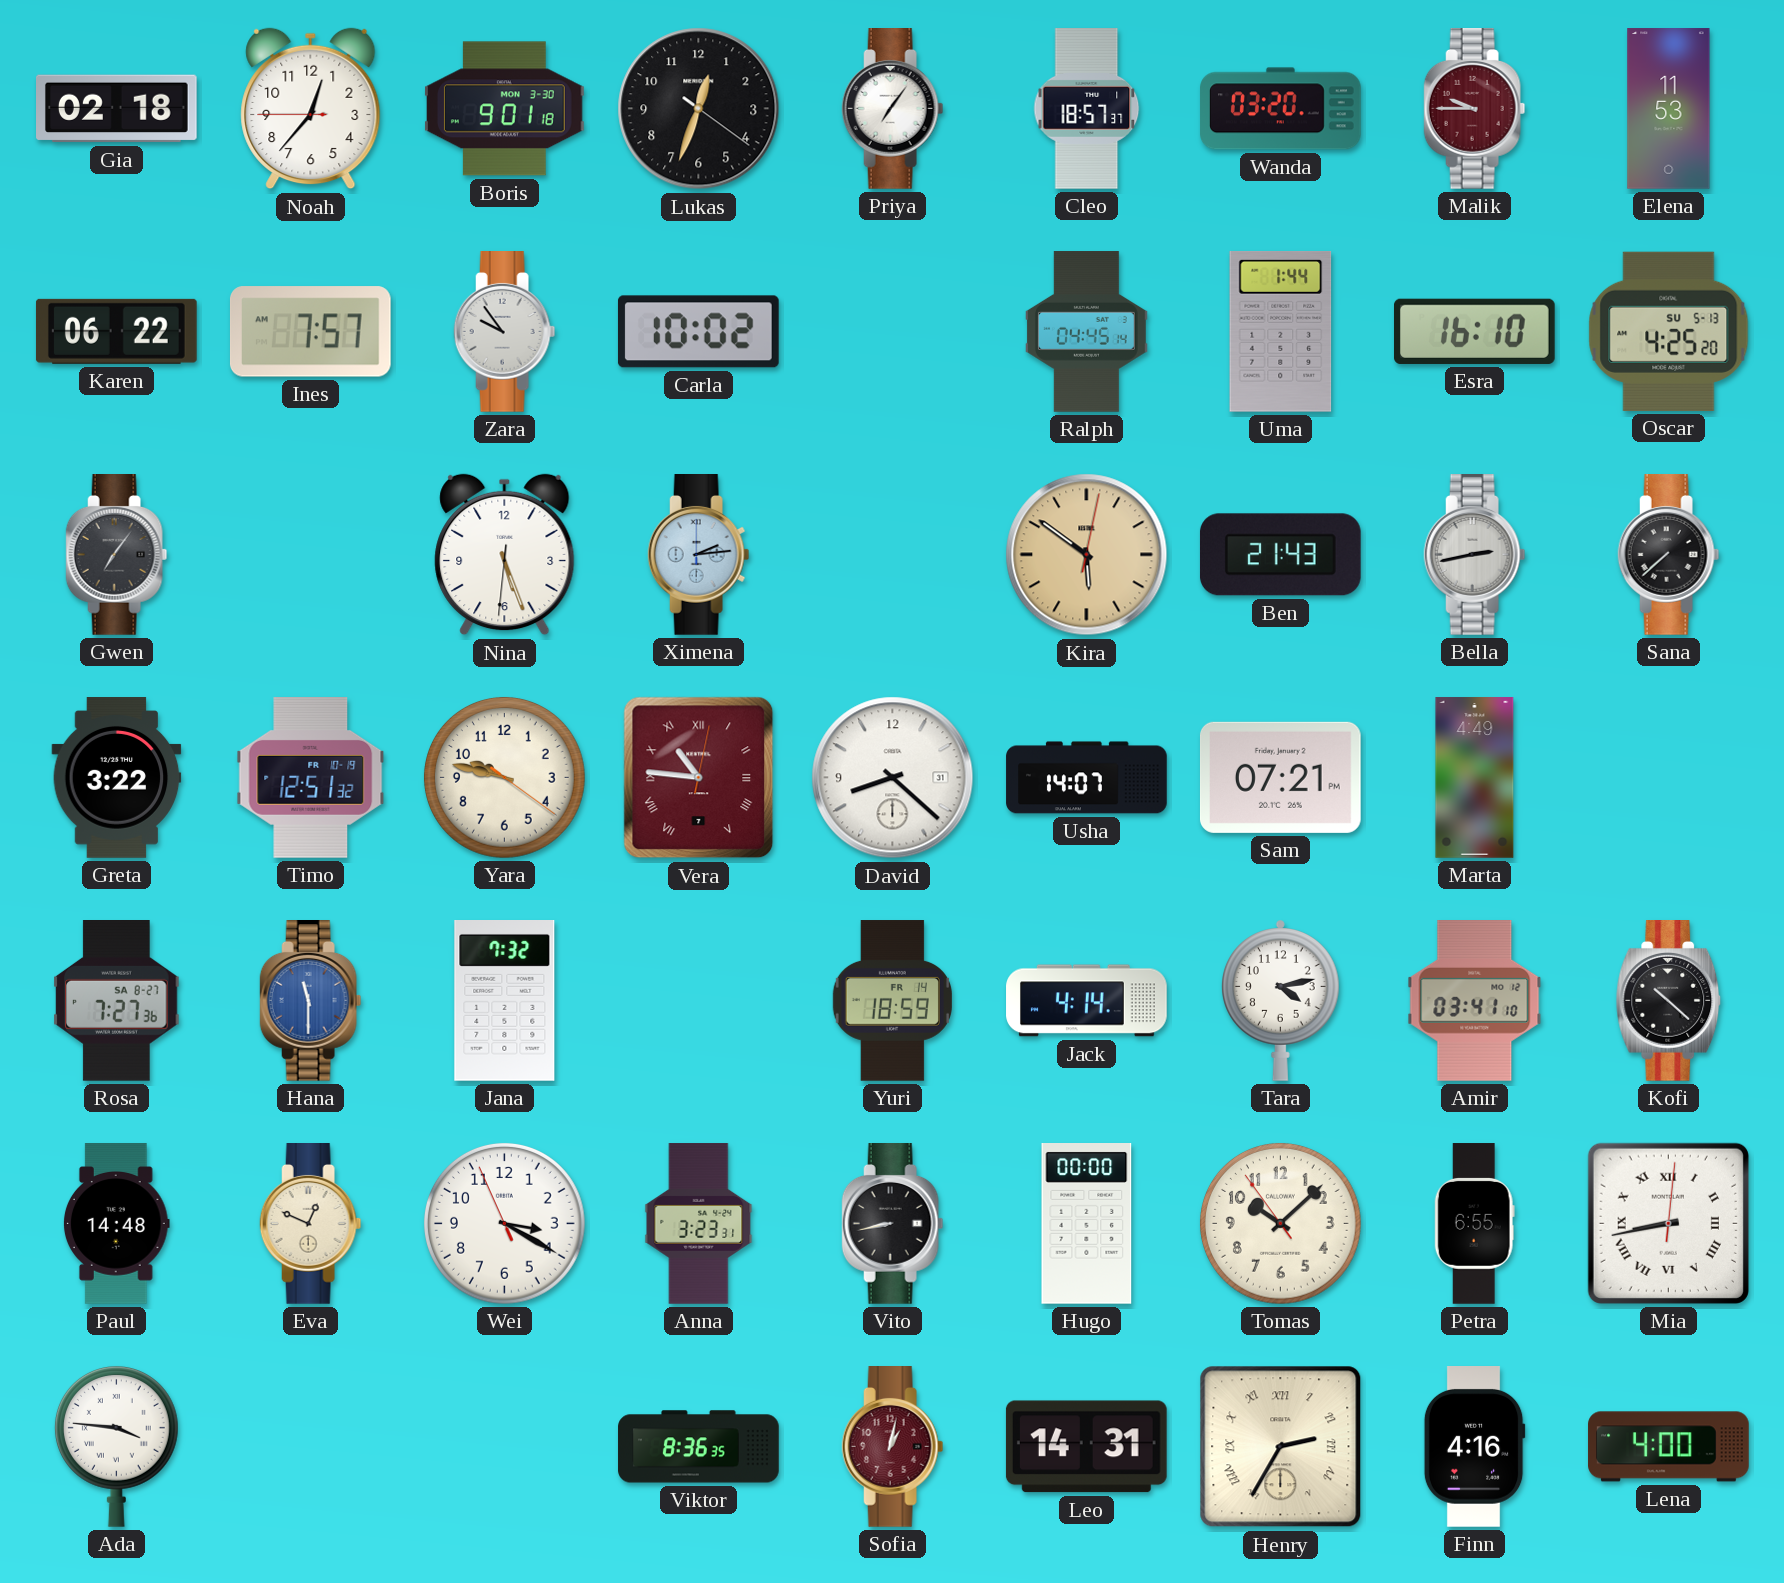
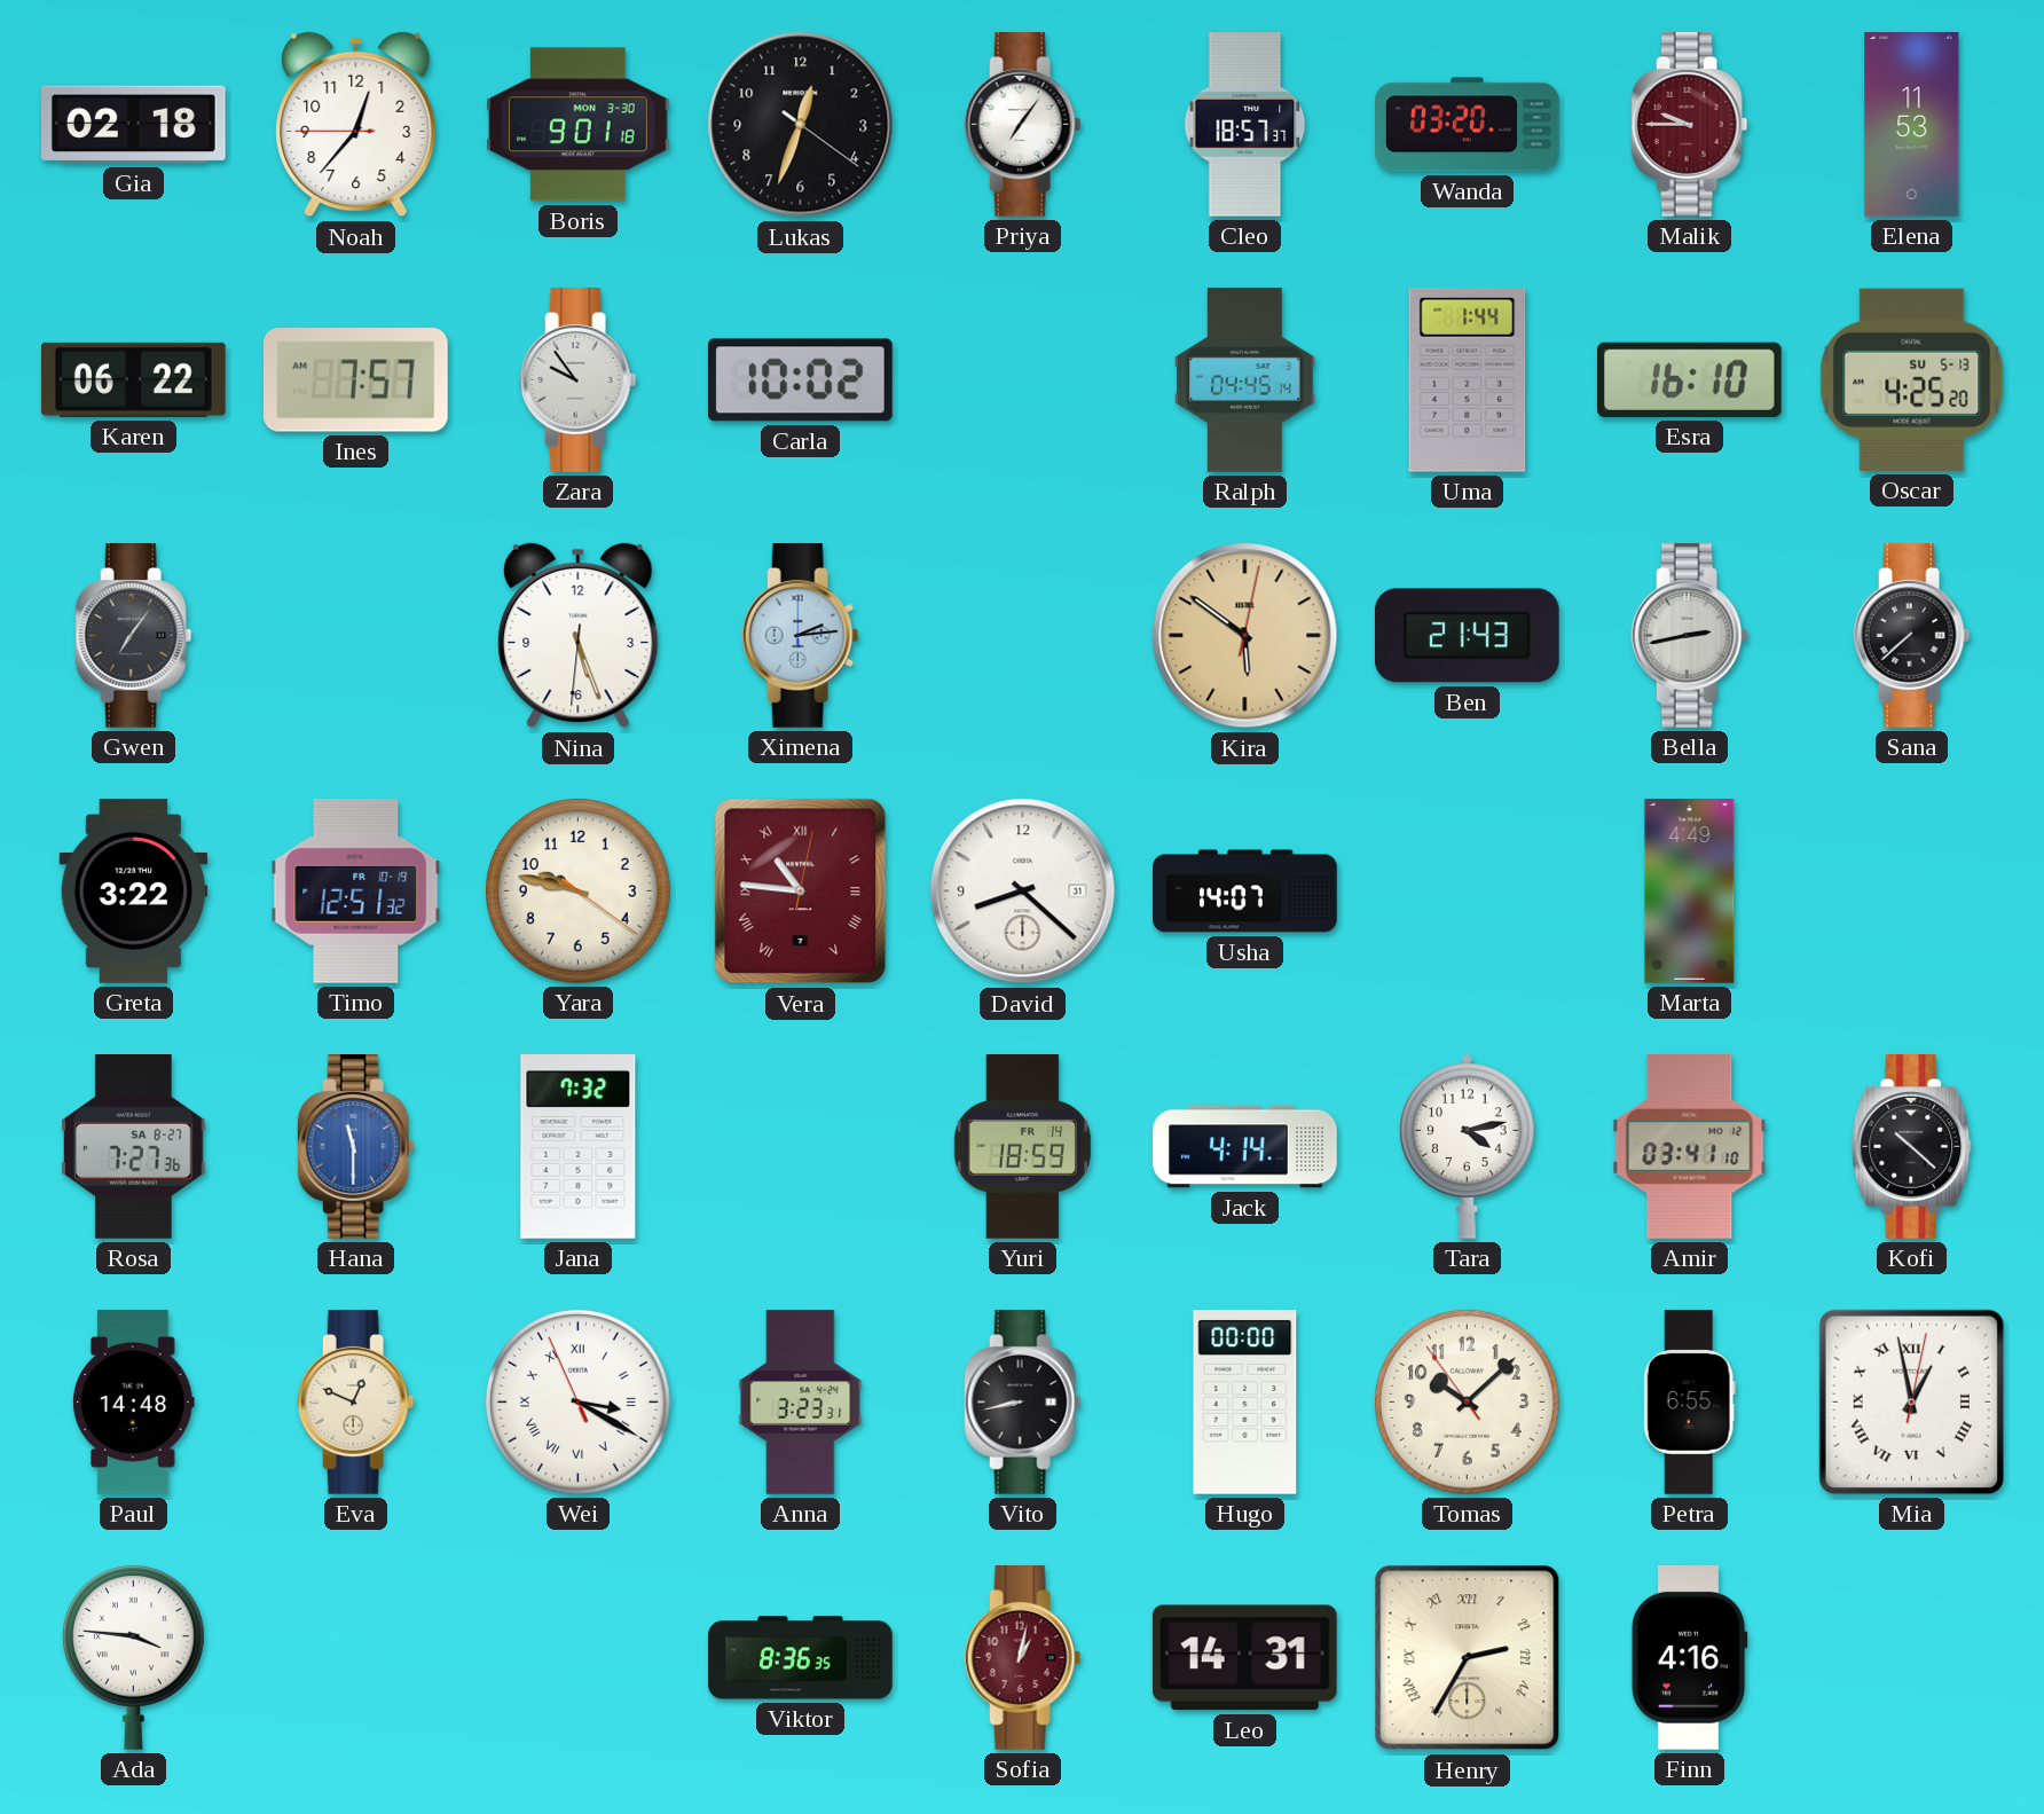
Sam: 07:21 -> none
Wei numerals: Arabic -> Roman
Mia: 8:43 -> 12:58
Lena: 4:00 -> none
